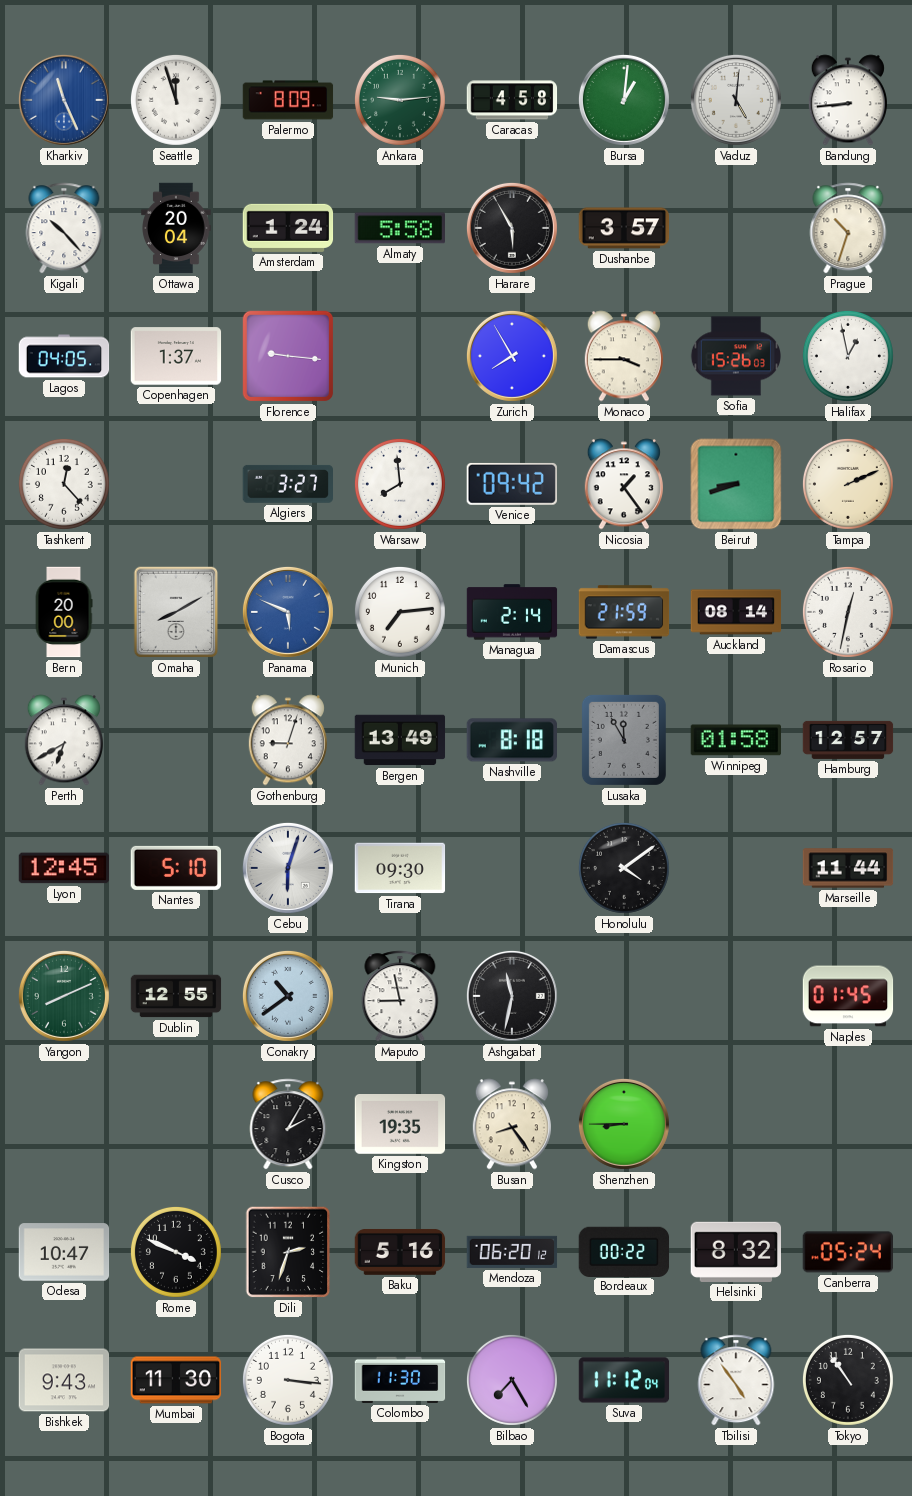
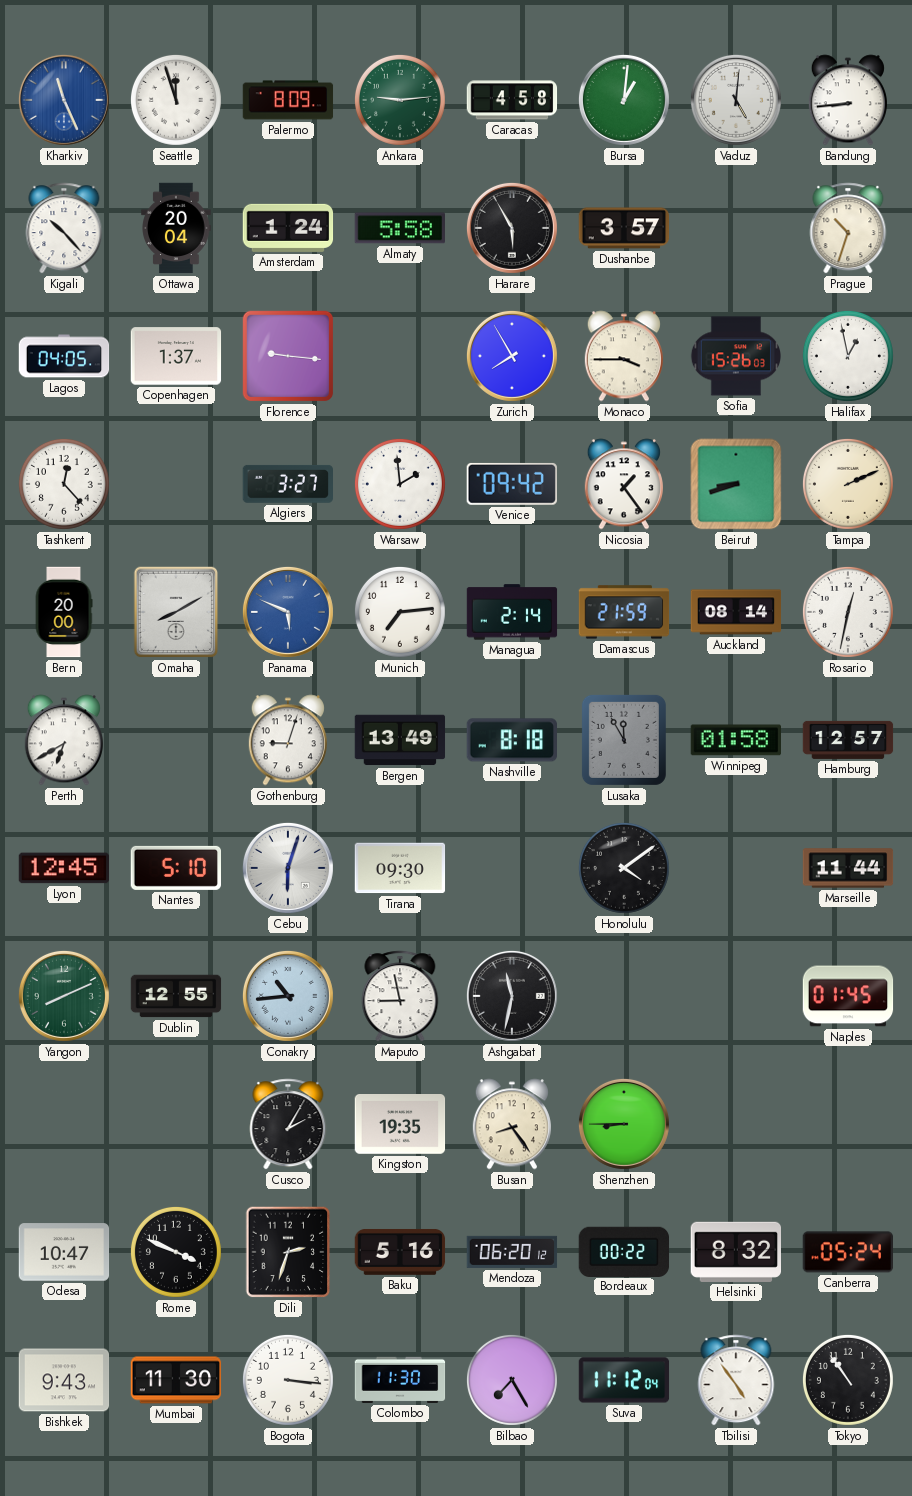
Warsaw: 7:59 -> 1:59
Conakry: 10:39 -> 10:44
